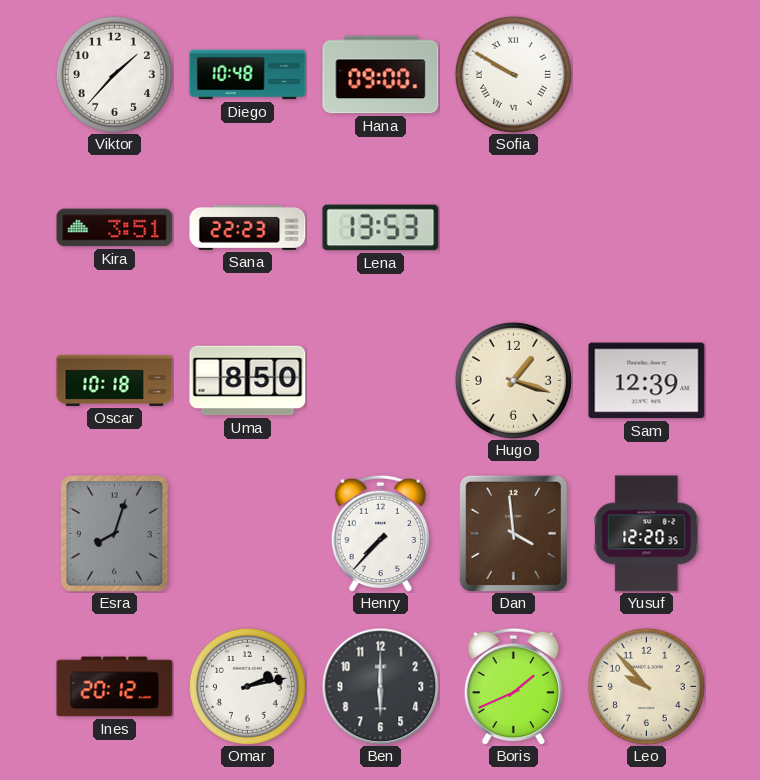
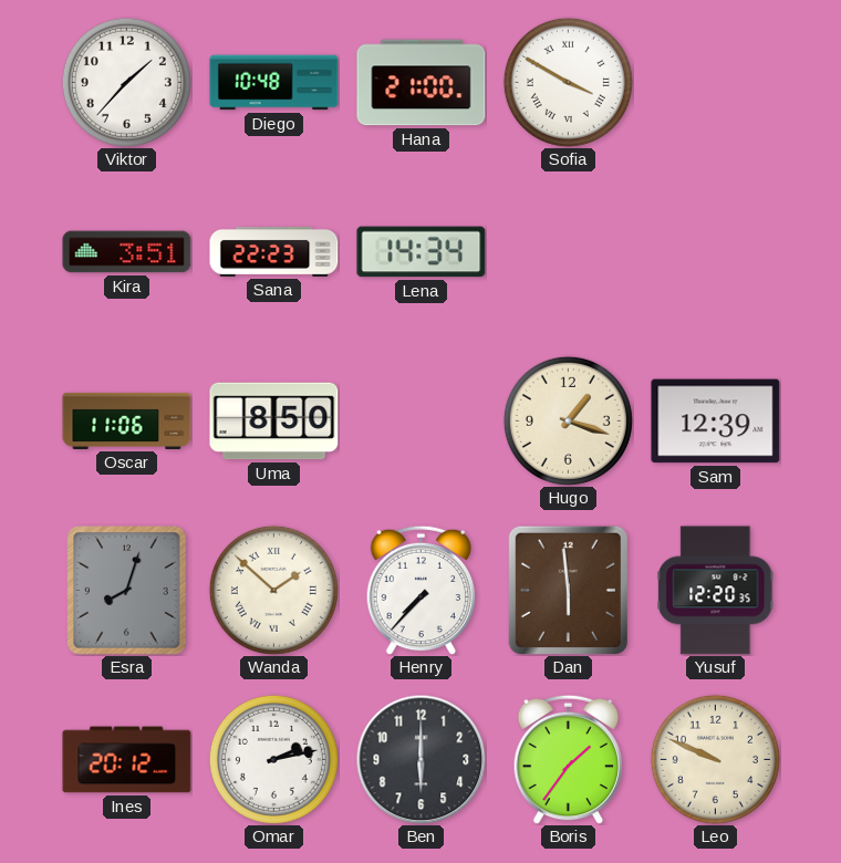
Hana: 09:00 -> 21:00
Sofia: 9:50 -> 3:50
Lena: 13:53 -> 14:34
Oscar: 10:18 -> 11:06
Wanda: none -> 1:52
Dan: 3:59 -> 5:59
Boris: 1:41 -> 1:36
Leo: 9:53 -> 9:49
